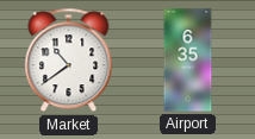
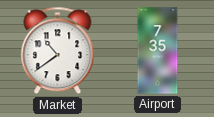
Airport: 6:35 -> 7:35
